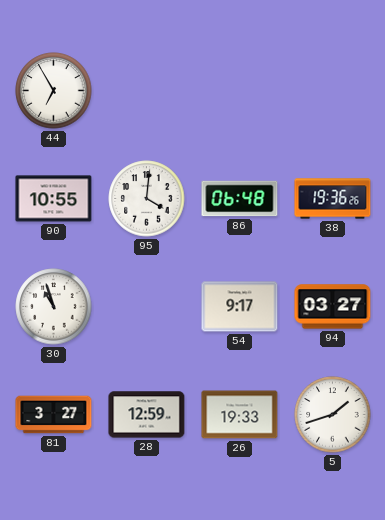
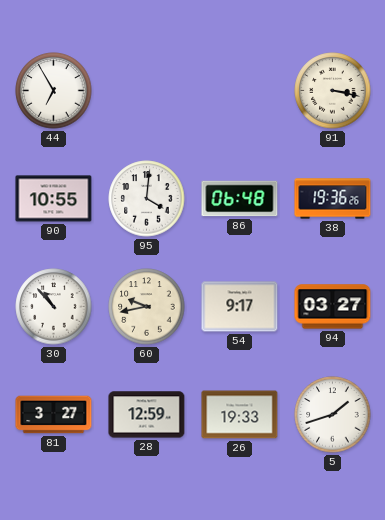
91: none -> 3:17
30: 10:57 -> 10:53
60: none -> 9:43
